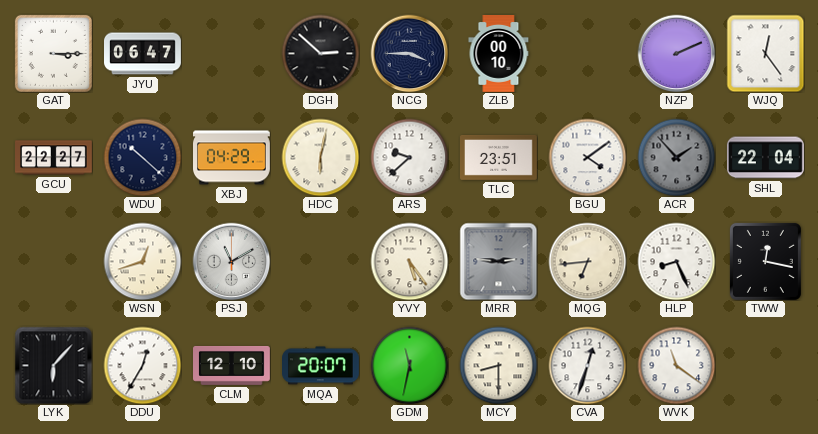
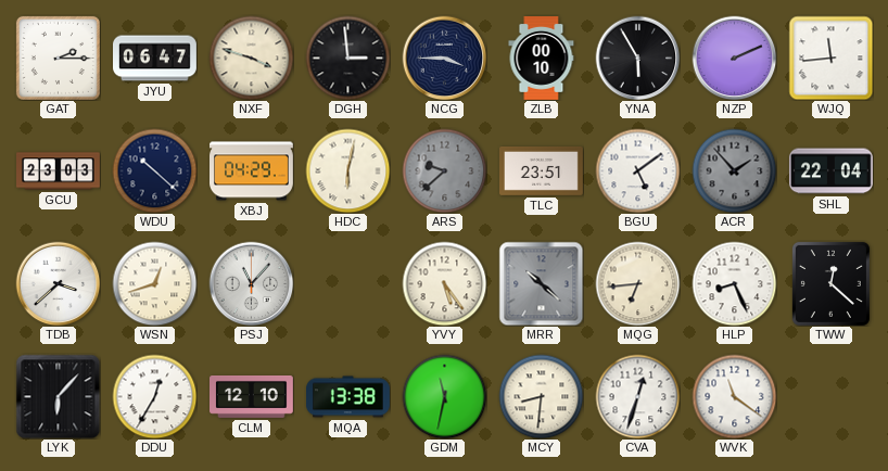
GAT: 3:15 -> 2:15
NXF: none -> 3:48
DGH: 2:52 -> 2:59
YNA: none -> 5:55
WJQ: 12:24 -> 11:44
GCU: 22:27 -> 23:03
ARS dial: white -> grey
BGU: 4:09 -> 5:09
TDB: none -> 3:38
PSJ: 11:10 -> 11:07
MRR: 2:46 -> 10:22
TWW: 12:17 -> 12:22
MQA: 20:07 -> 13:38
MCY: 8:30 -> 8:31
